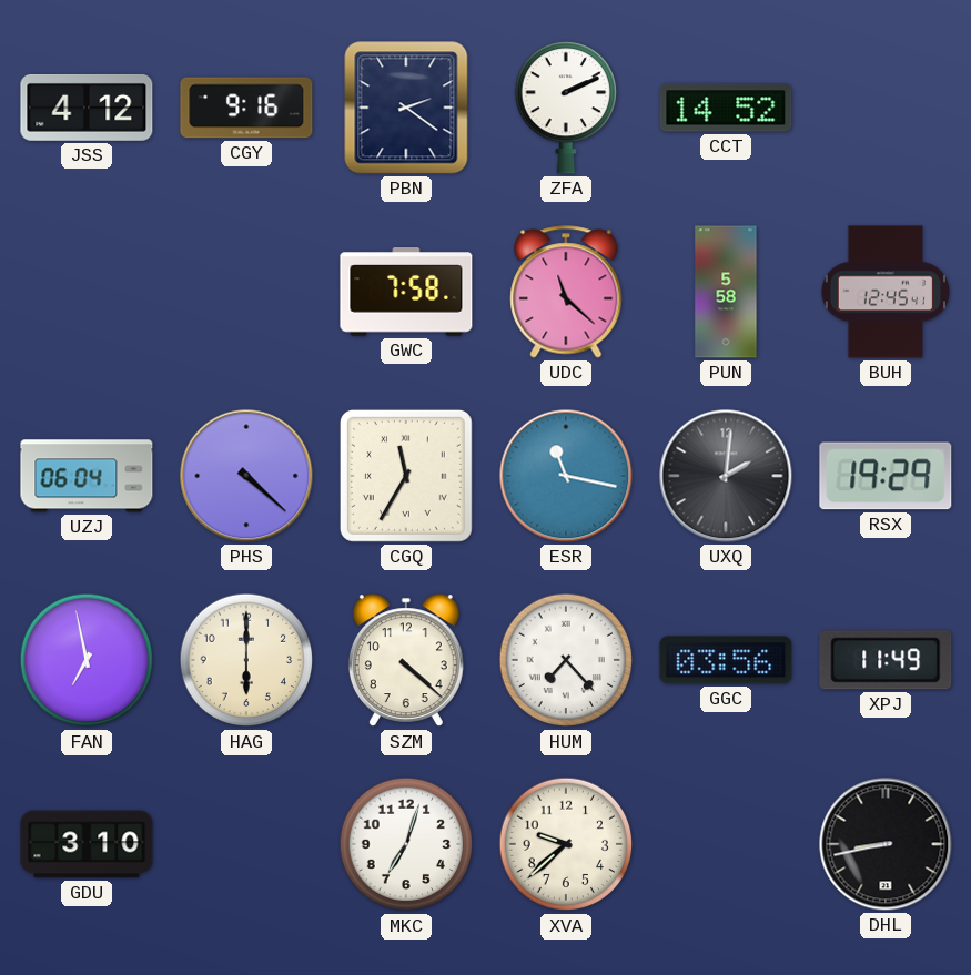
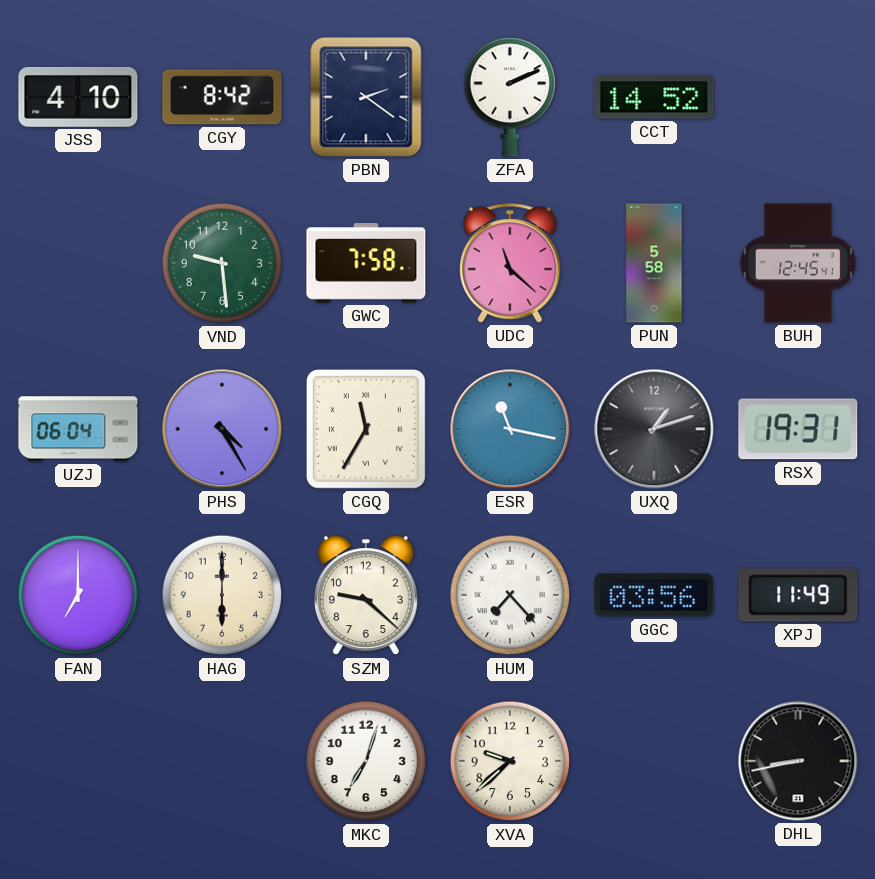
JSS: 4:12 -> 4:10
CGY: 9:16 -> 8:42
VND: none -> 9:29
PHS: 4:22 -> 4:25
UXQ: 2:01 -> 1:12
RSX: 19:29 -> 19:31
FAN: 6:58 -> 7:00
SZM: 4:22 -> 9:22
GDU: 3:10 -> none
